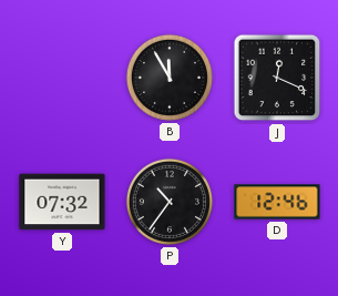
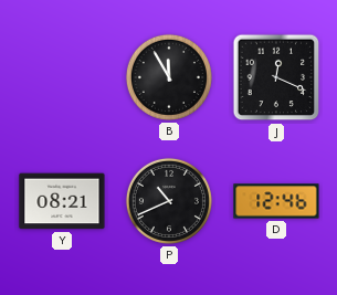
Y: 07:32 -> 08:21
P: 10:36 -> 10:41
